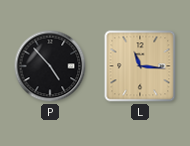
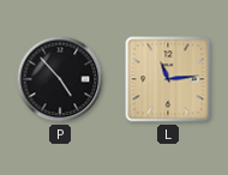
L: 11:16 -> 11:14
